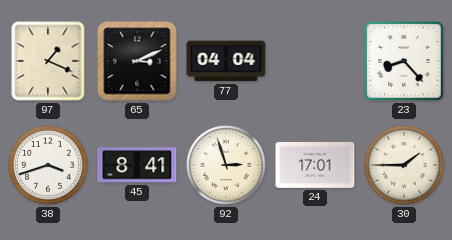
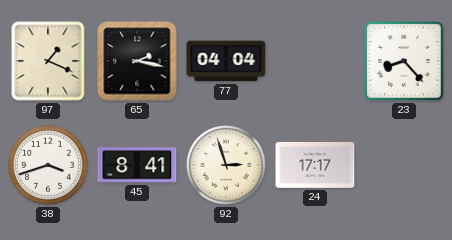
65: 3:11 -> 2:17
24: 17:01 -> 17:17
30: 1:45 -> none
